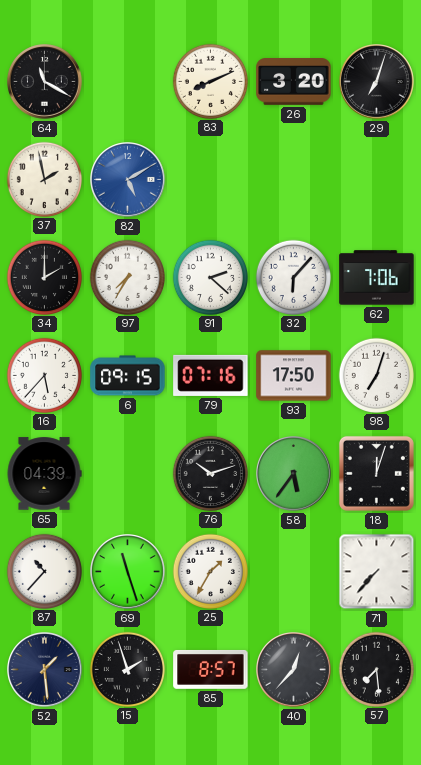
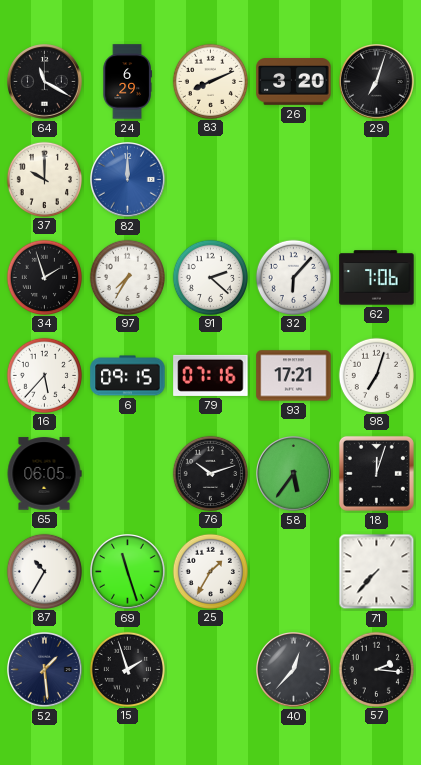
24: none -> 6:29
37: 1:58 -> 10:00
82: 5:10 -> 12:00
34: 2:00 -> 1:57
93: 17:50 -> 17:21
65: 04:39 -> 06:05
87: 10:37 -> 10:35
85: 8:57 -> none
57: 7:29 -> 2:16
